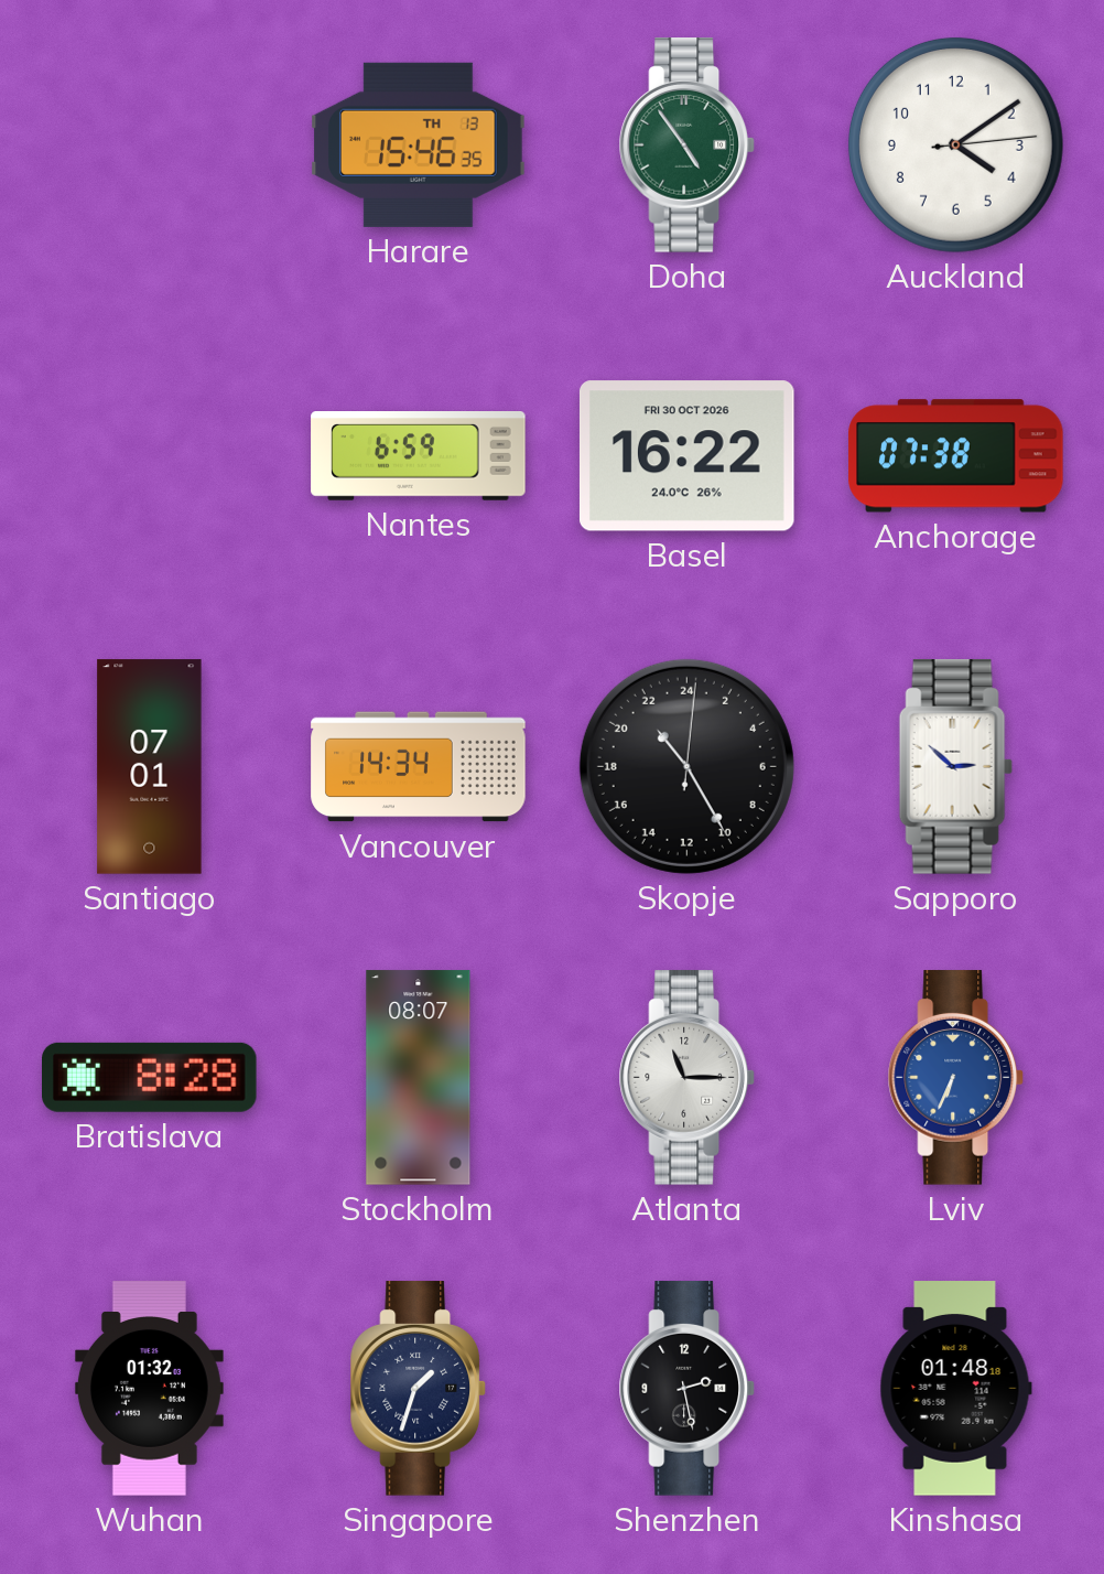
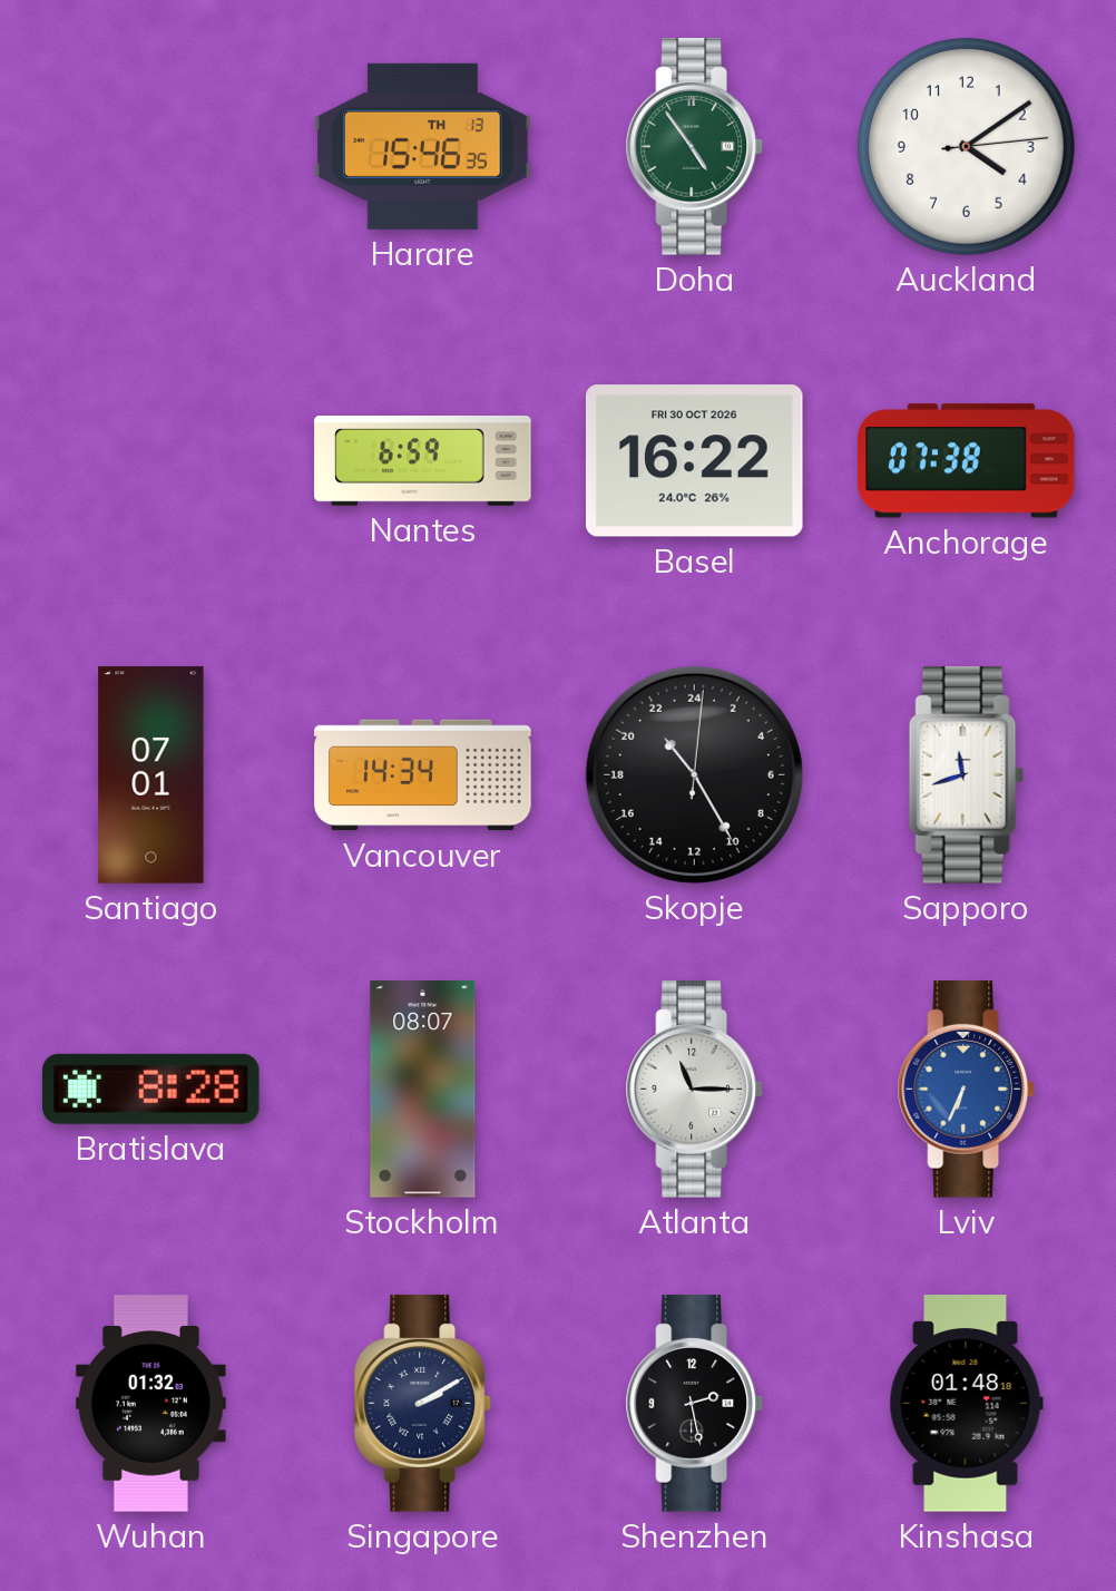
Sapporo: 2:52 -> 11:42
Singapore: 1:33 -> 2:10
